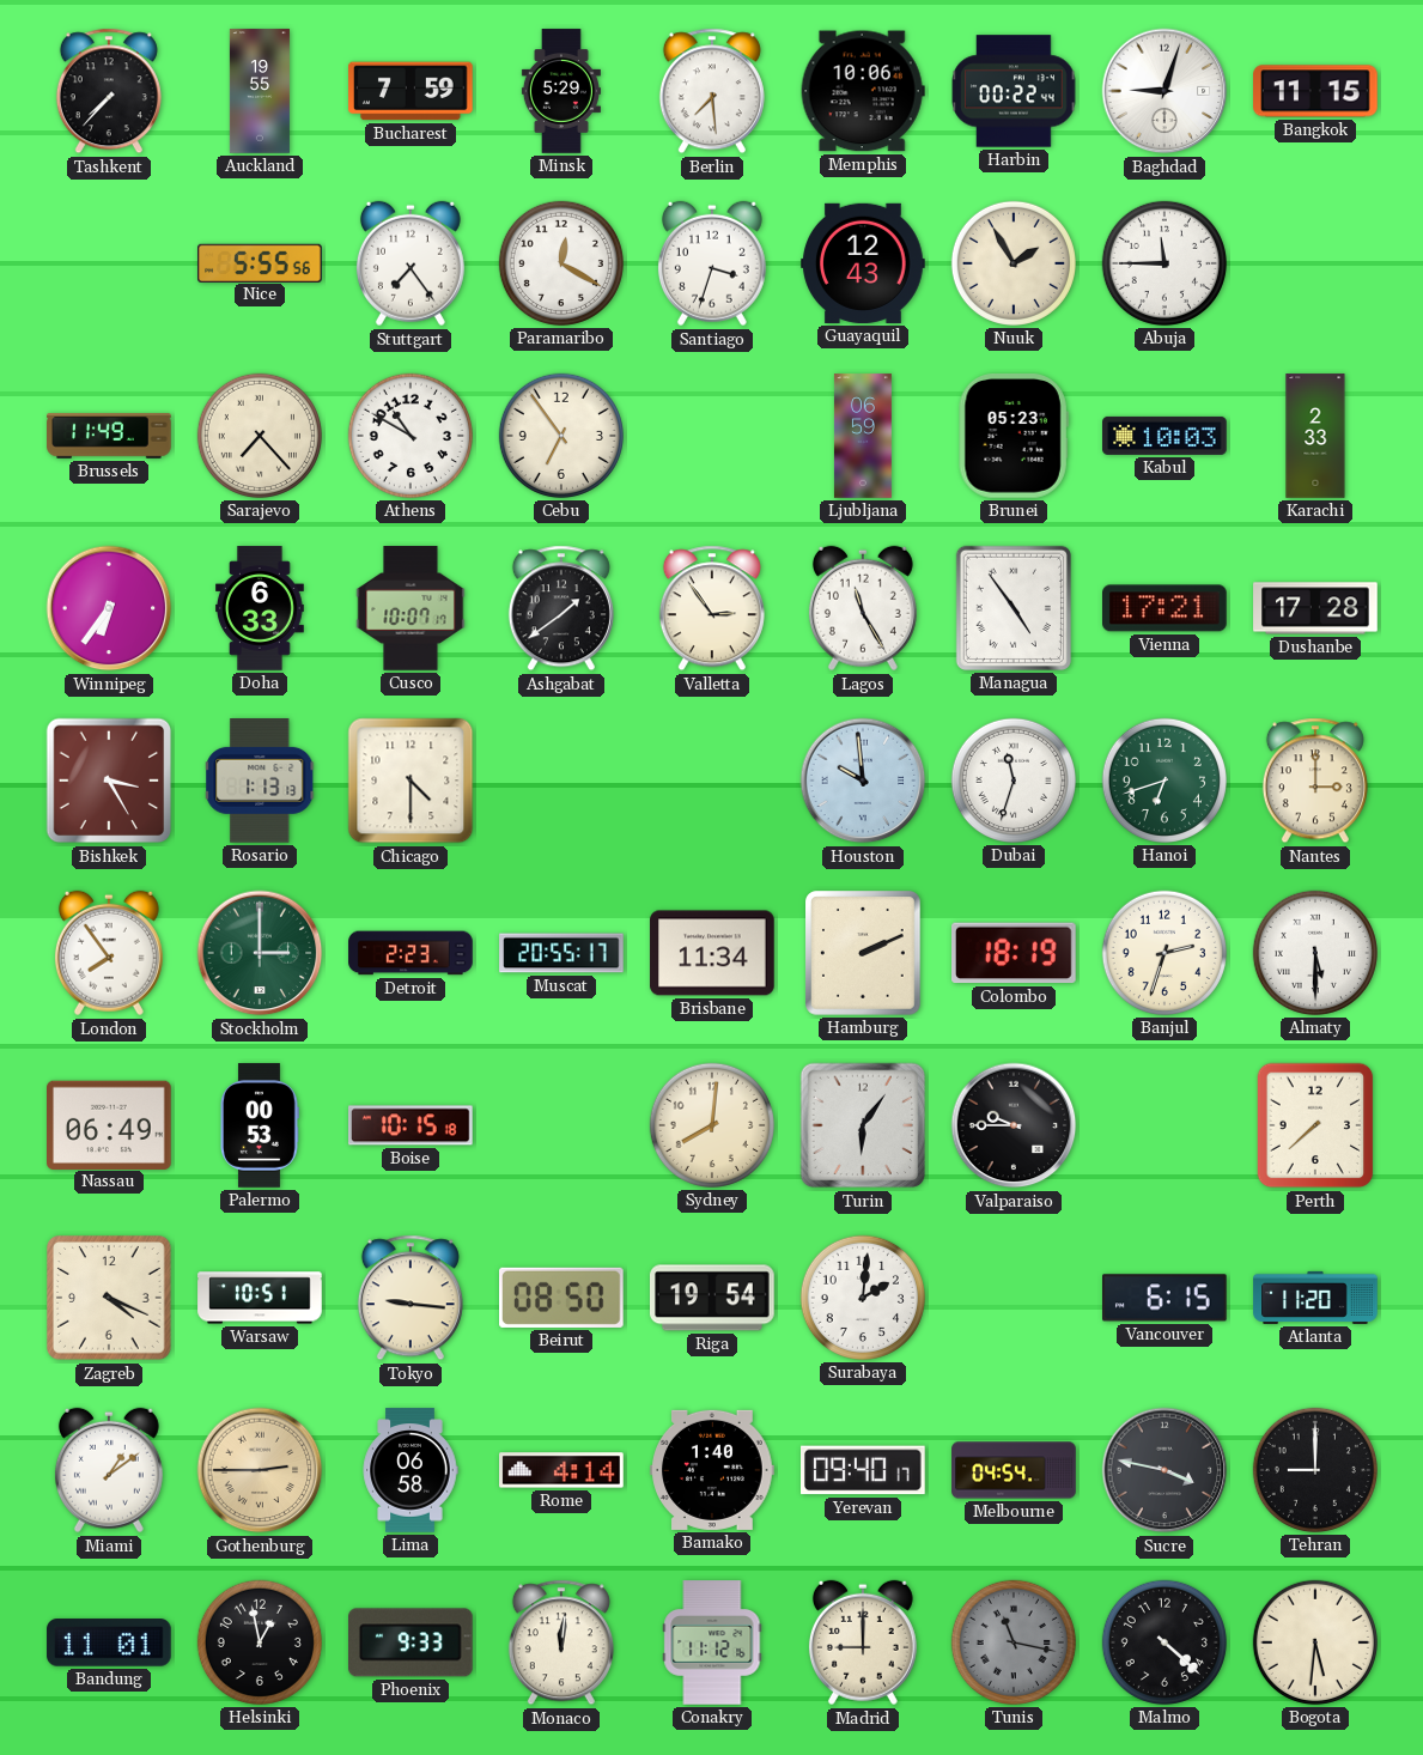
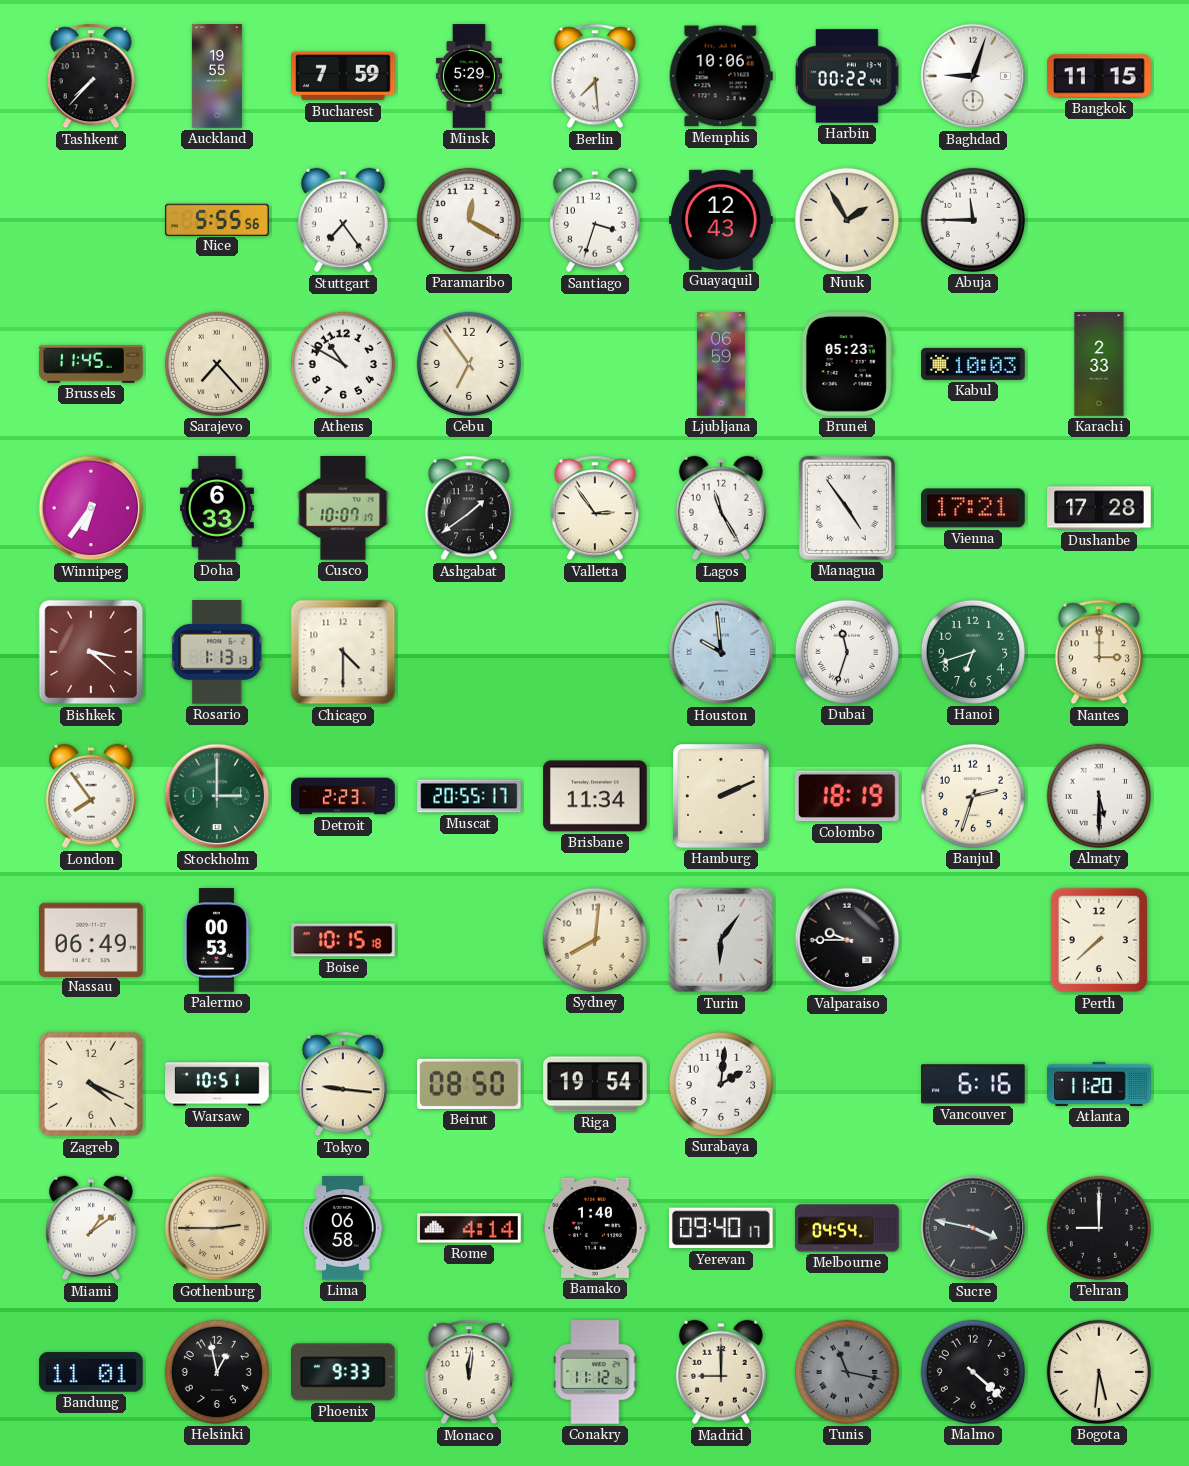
Brussels: 11:49 -> 11:45
Bishkek: 3:25 -> 3:22
Vancouver: 6:15 -> 6:16
